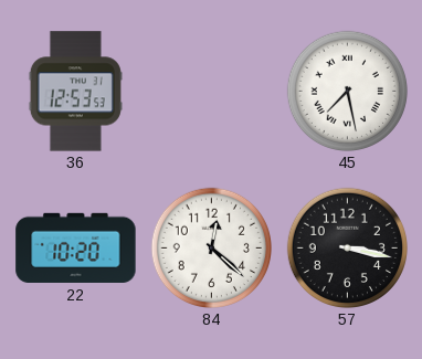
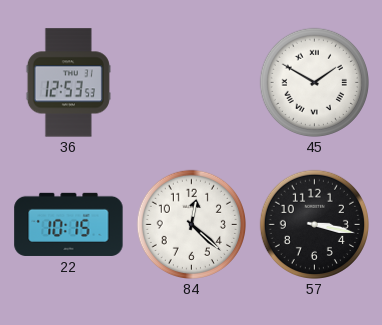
45: 7:28 -> 1:50
22: 10:20 -> 10:15
